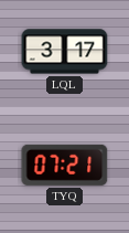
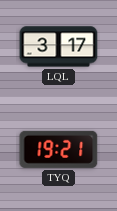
TYQ: 07:21 -> 19:21
